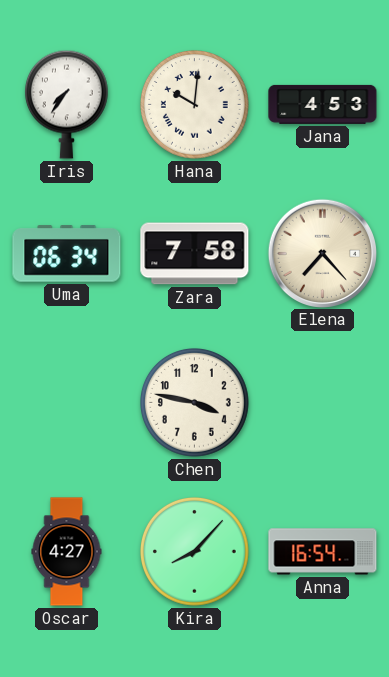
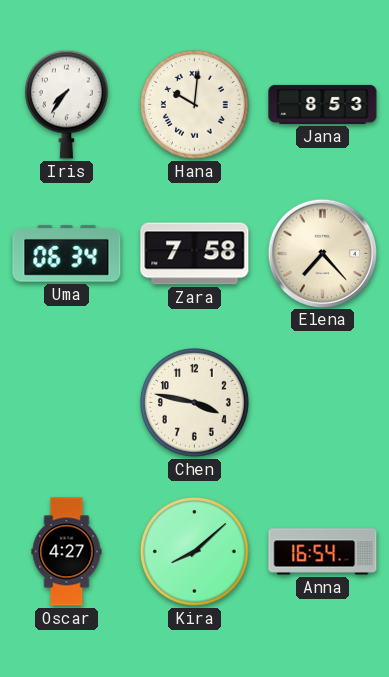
Jana: 4:53 -> 8:53
Kira: 8:07 -> 8:08
